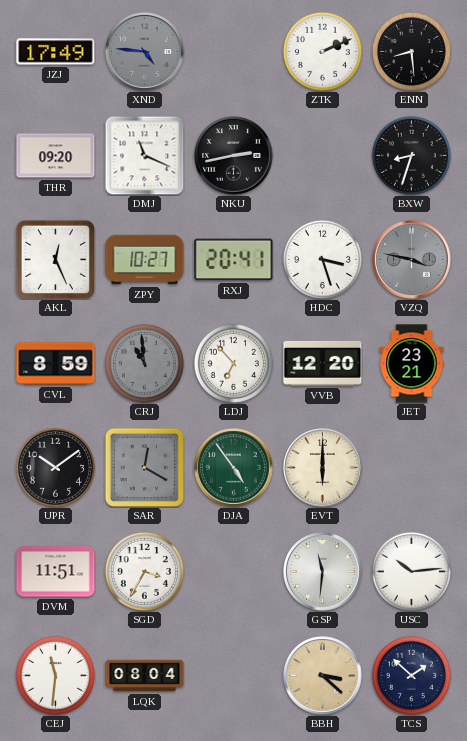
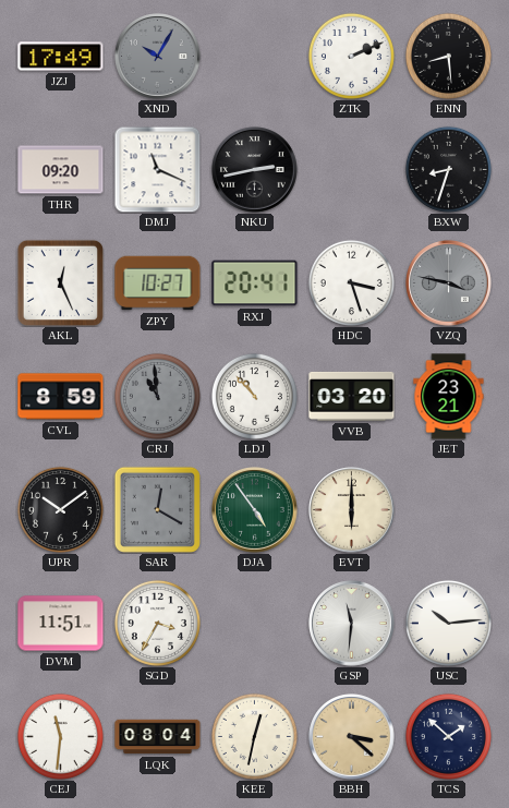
XND: 4:46 -> 10:05
LDJ: 6:53 -> 10:53
VVB: 12:20 -> 03:20
KEE: none -> 12:32
